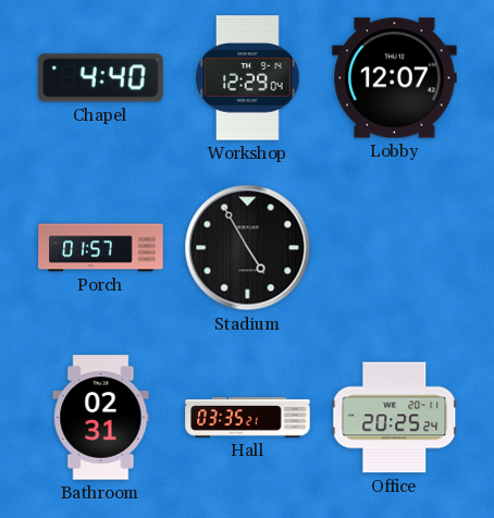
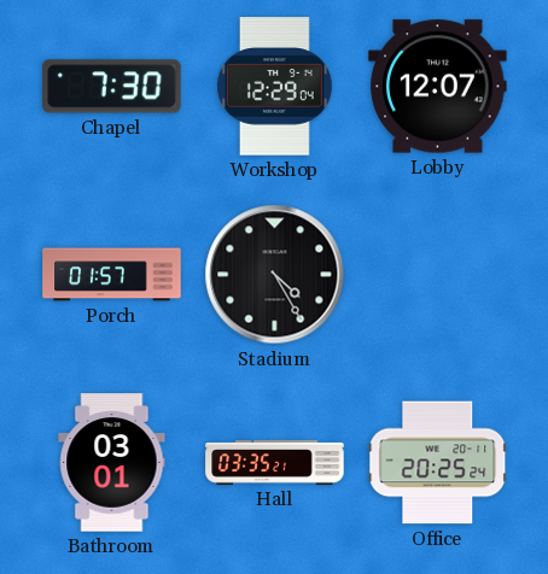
Chapel: 4:40 -> 7:30
Stadium: 4:55 -> 4:25
Bathroom: 02:31 -> 03:01
